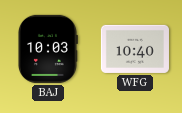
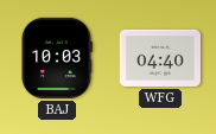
WFG: 10:40 -> 04:40
